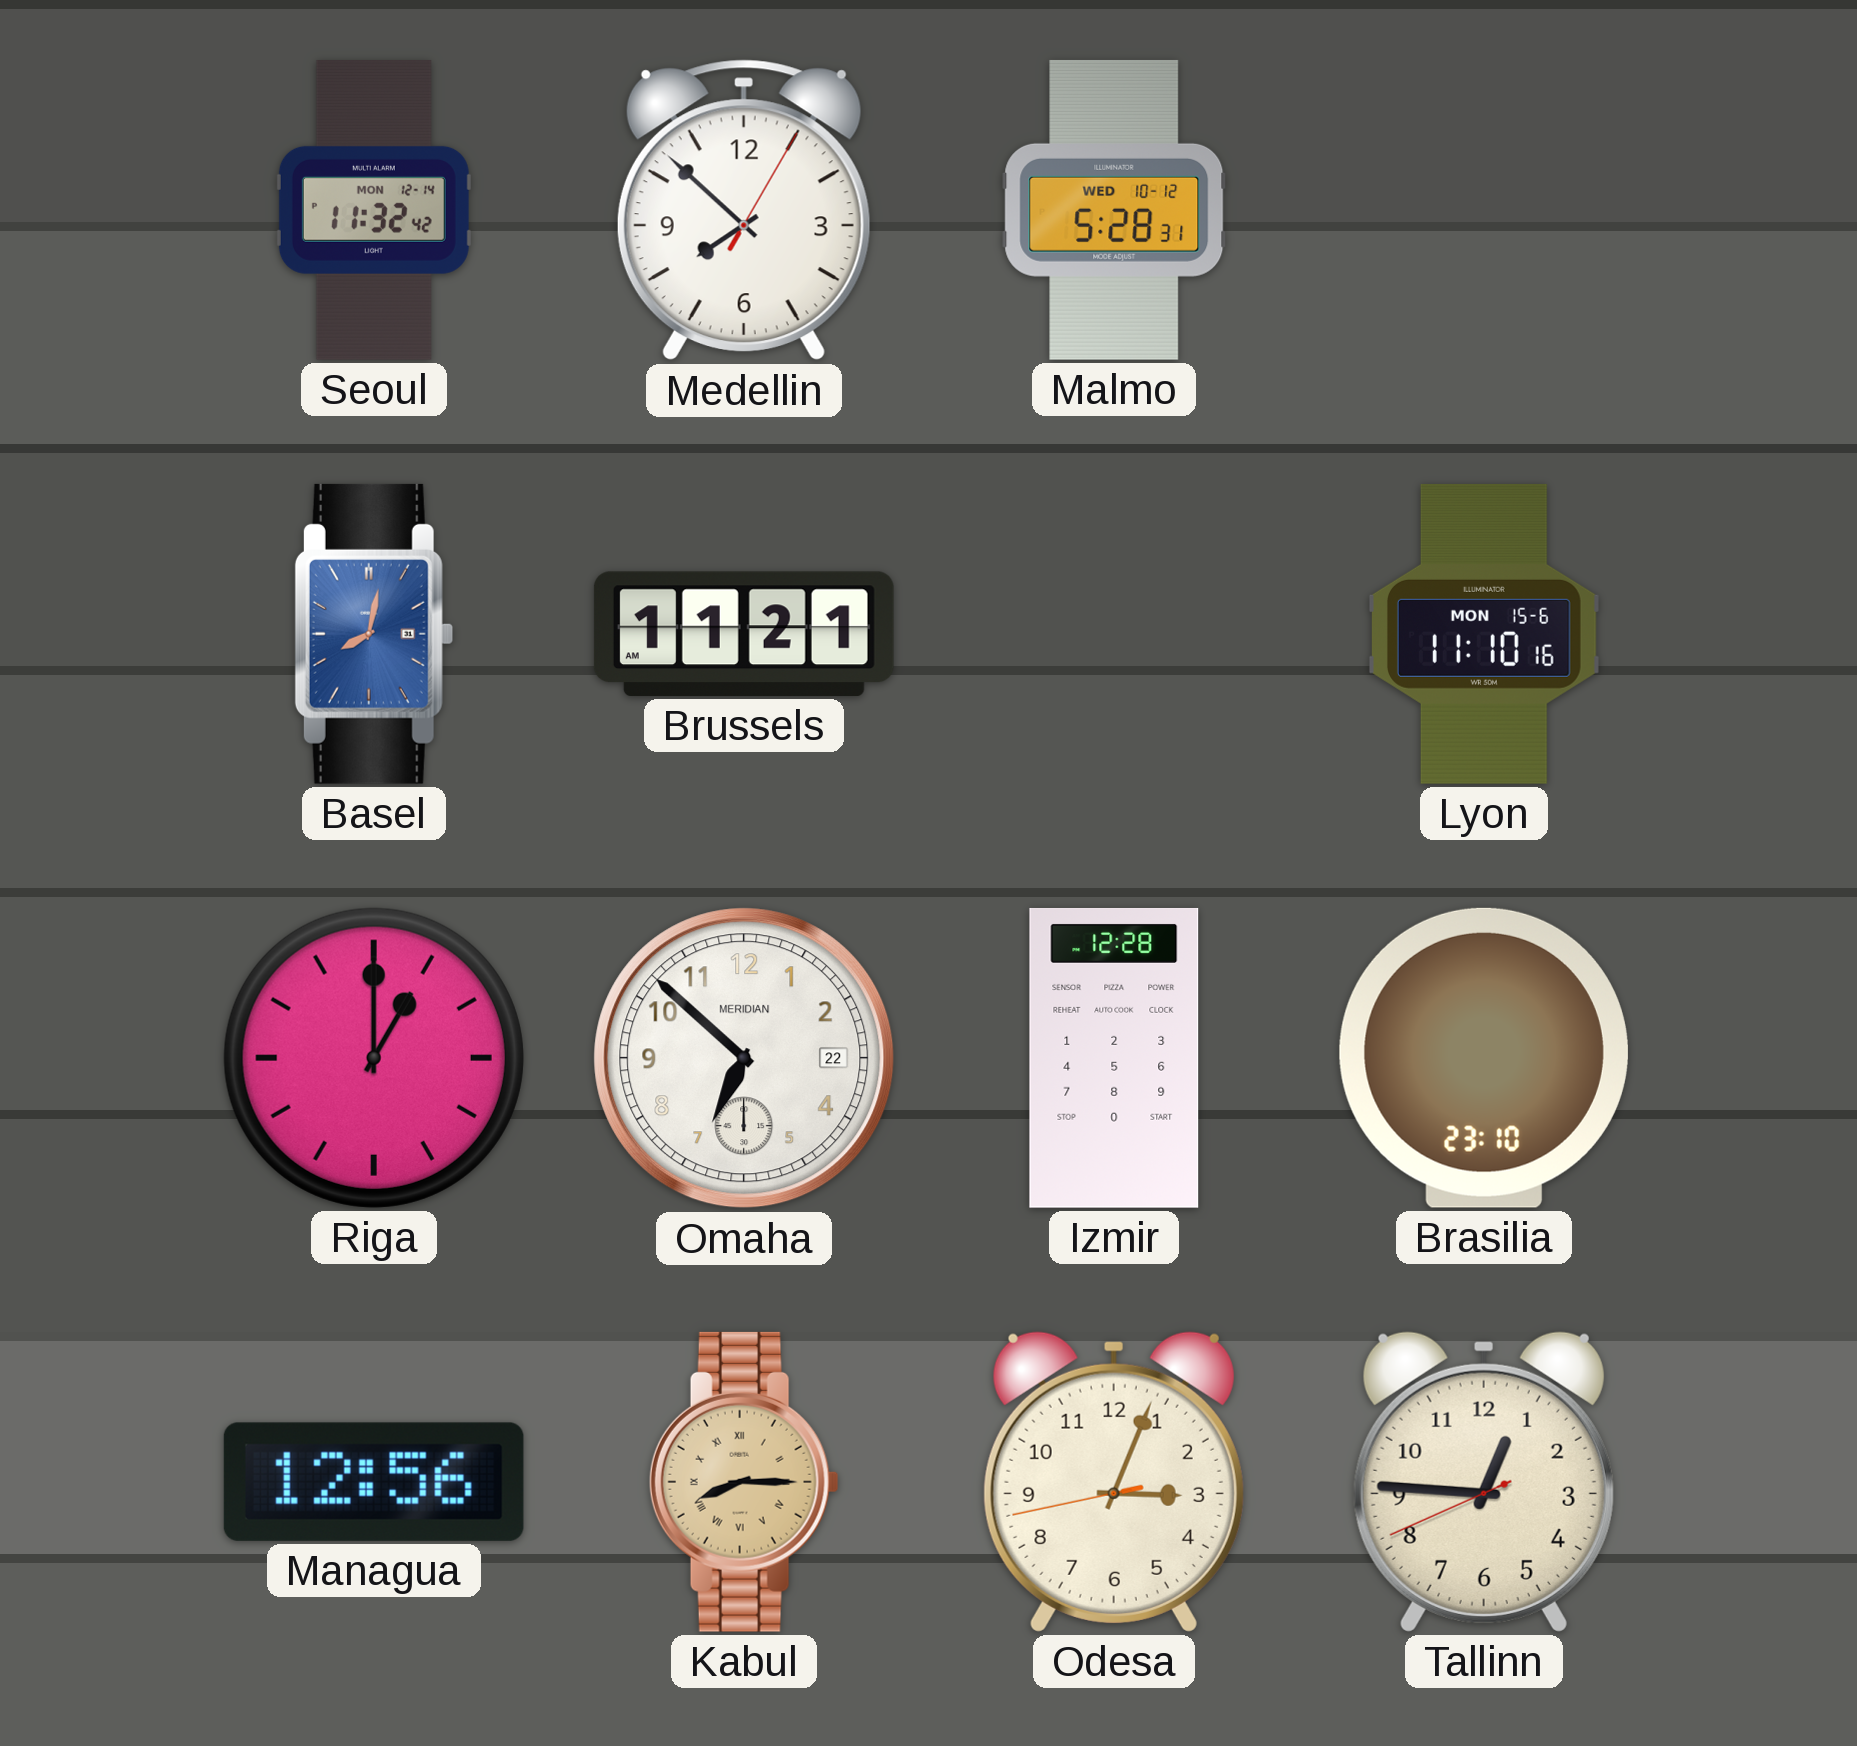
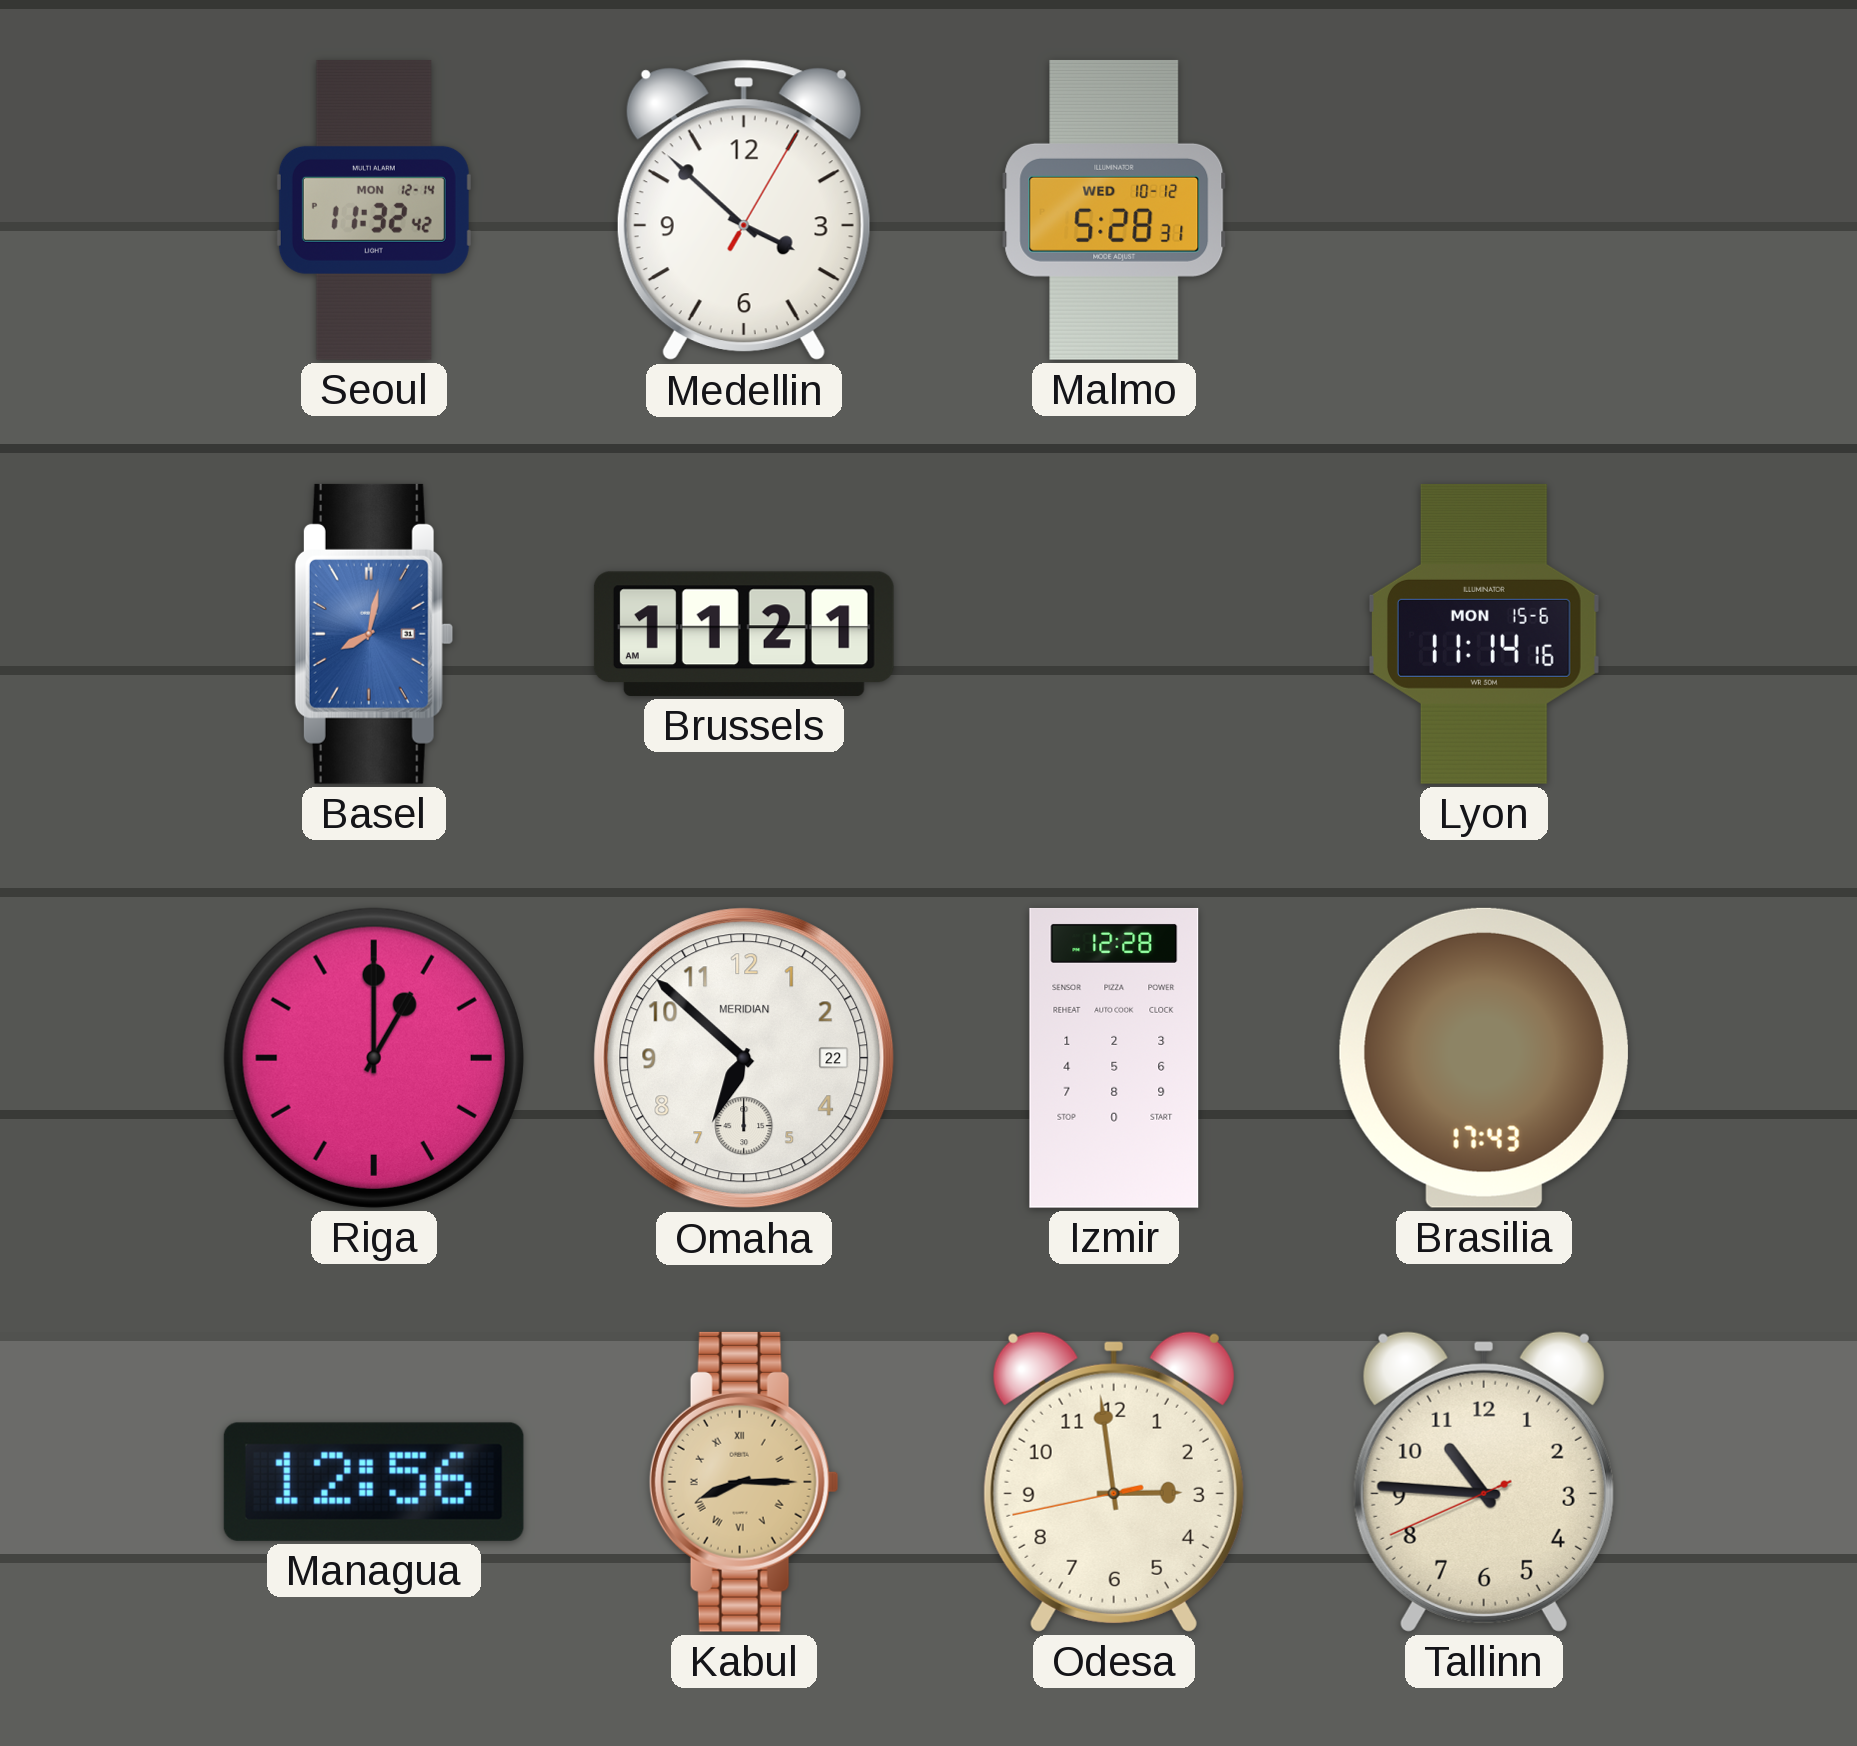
Medellin: 7:52 -> 3:52
Lyon: 11:10 -> 11:14
Brasilia: 23:10 -> 17:43
Odesa: 3:03 -> 2:58
Tallinn: 12:45 -> 10:45
